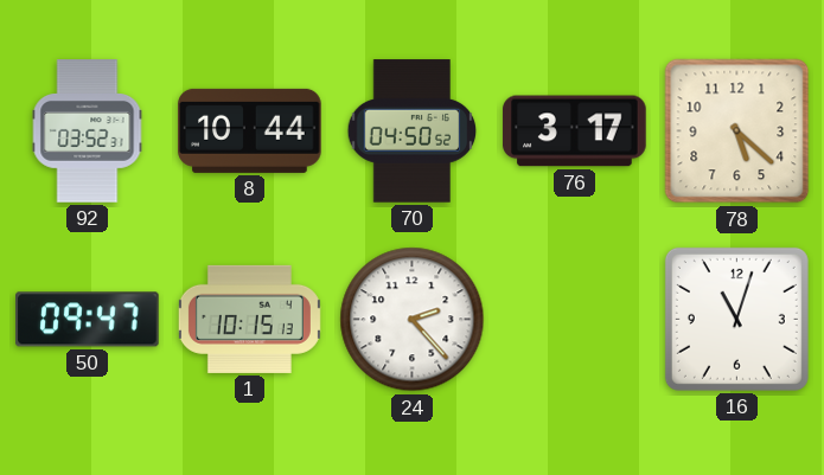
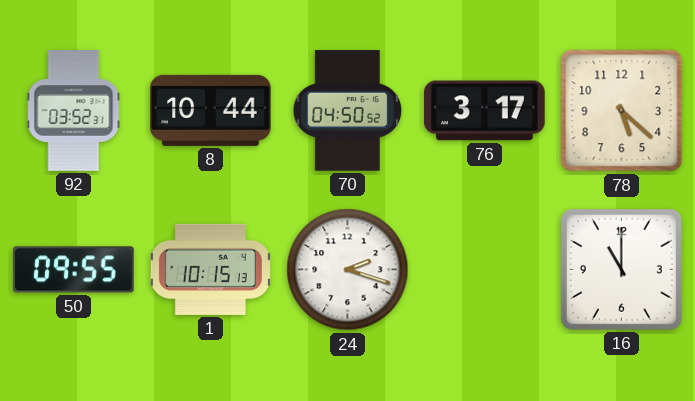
50: 09:47 -> 09:55
24: 2:23 -> 2:18
16: 11:03 -> 11:00
